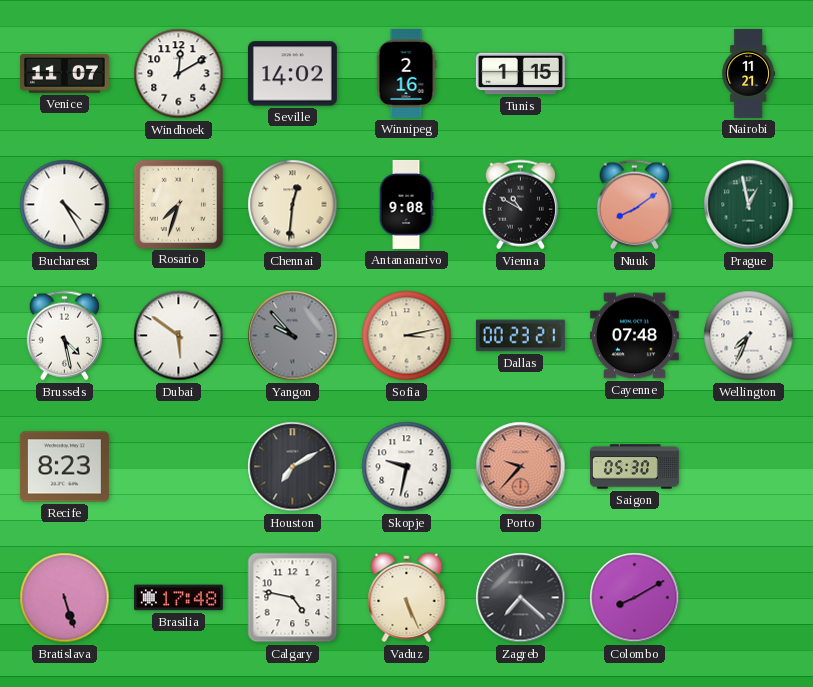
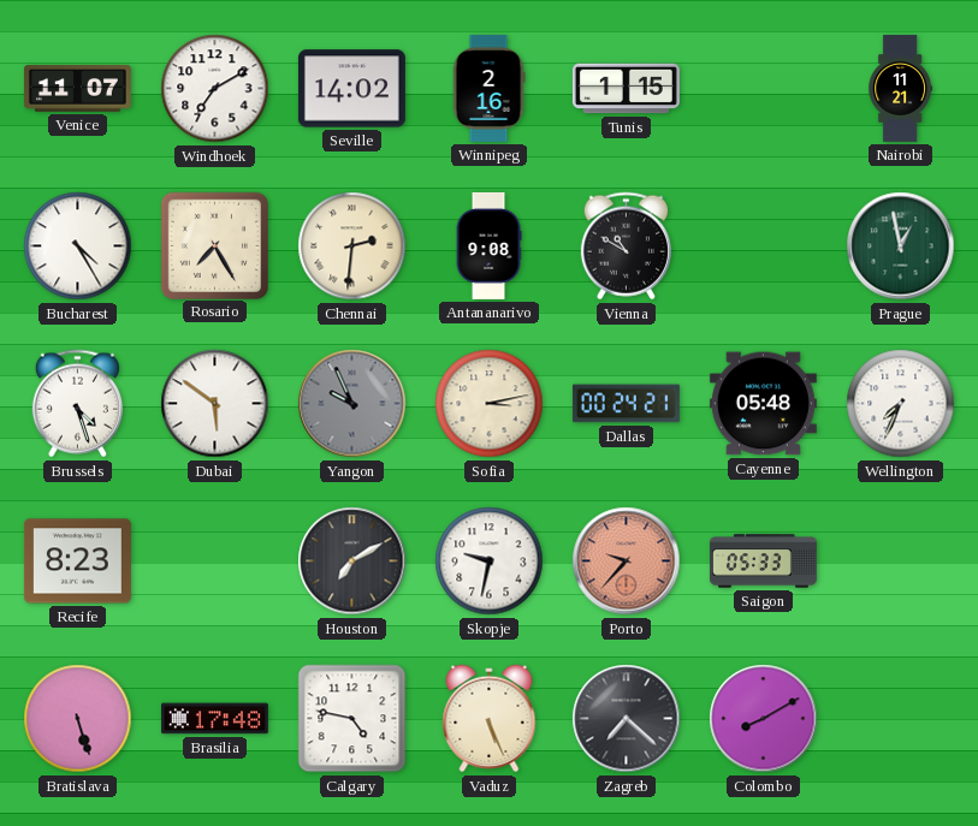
Windhoek: 12:10 -> 7:10
Rosario: 7:33 -> 7:25
Chennai: 12:31 -> 2:31
Nuuk: 8:09 -> none
Brussels: 4:28 -> 4:27
Yangon: 9:53 -> 9:56
Dallas: 00:23 -> 00:24
Cayenne: 07:48 -> 05:48
Saigon: 05:30 -> 05:33
